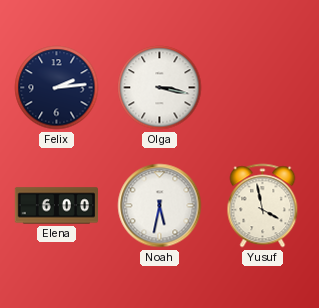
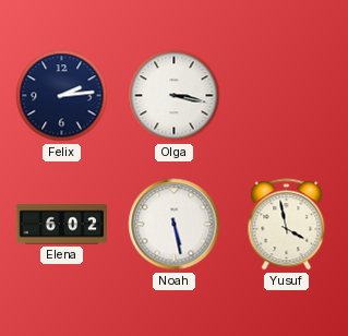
Elena: 6:00 -> 6:02
Noah: 5:32 -> 5:28
